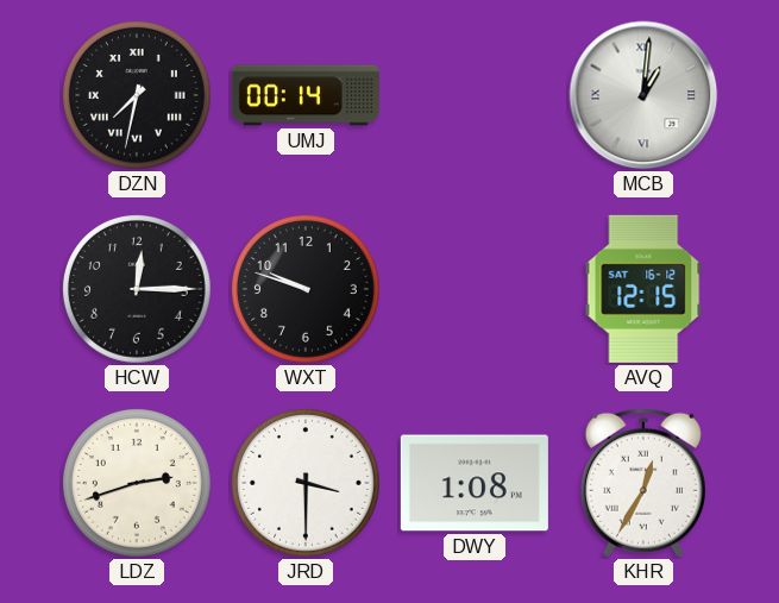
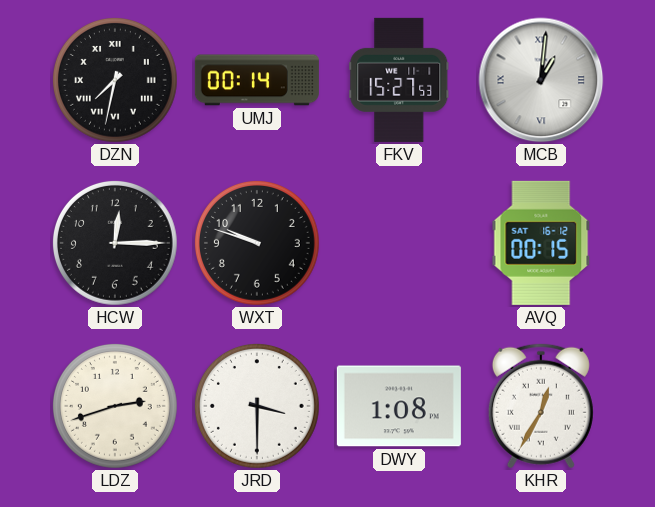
FKV: none -> 15:27
AVQ: 12:15 -> 00:15
